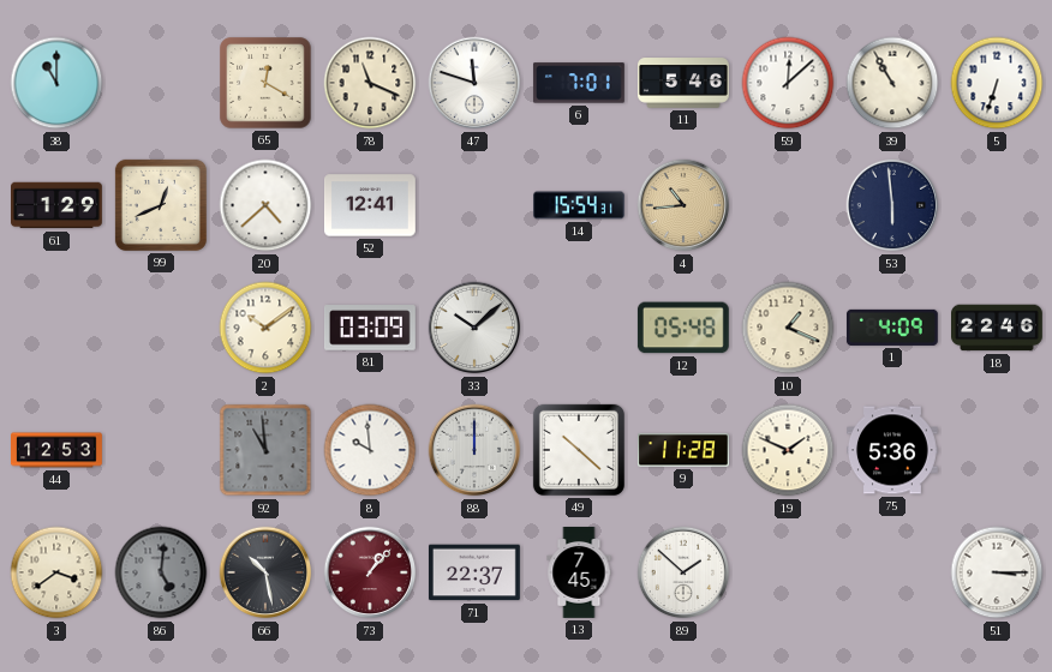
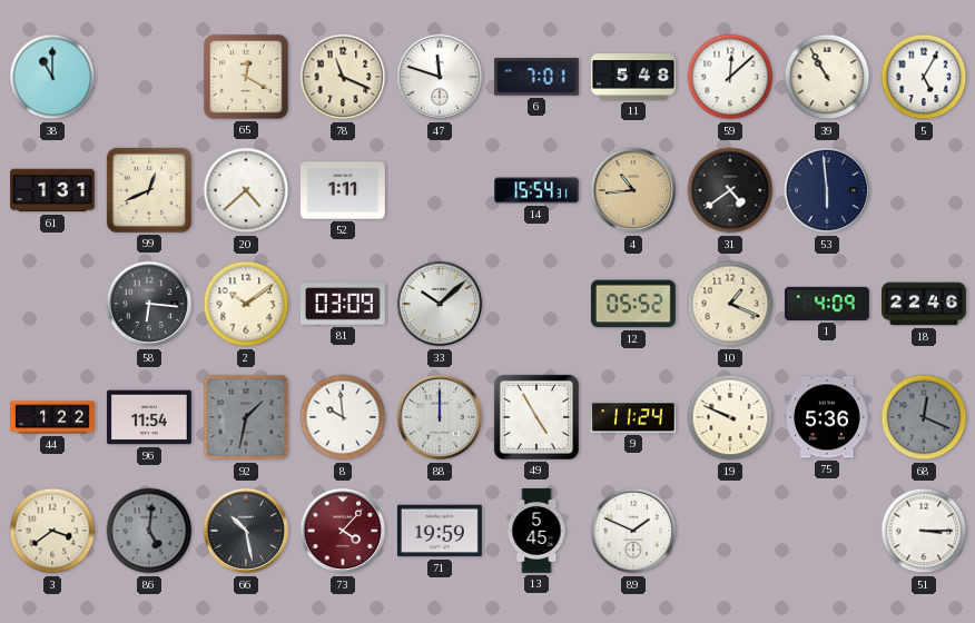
11: 5:46 -> 5:48
5: 6:33 -> 5:05
61: 1:29 -> 1:31
52: 12:41 -> 1:11
31: none -> 4:39
58: none -> 6:16
12: 05:48 -> 05:52
44: 12:53 -> 1:22
96: none -> 11:54
92: 10:59 -> 1:32
49: 10:22 -> 4:55
9: 11:28 -> 11:24
19: 1:49 -> 9:49
68: none -> 12:19
73: 1:07 -> 4:07
71: 22:37 -> 19:59
13: 7:45 -> 5:45
89: 1:52 -> 1:49
